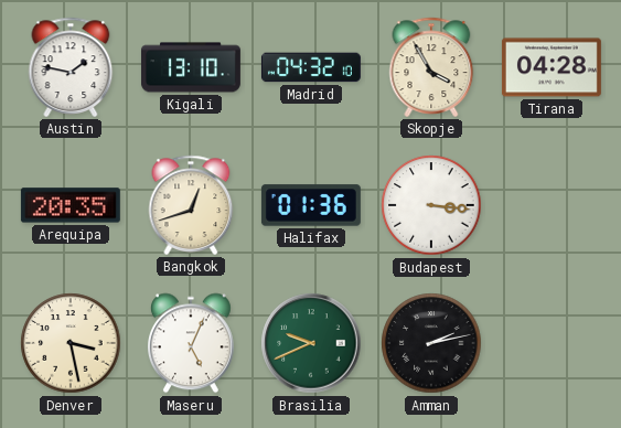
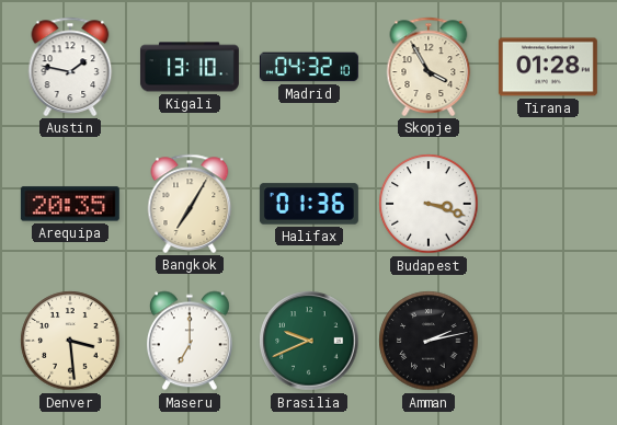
Tirana: 04:28 -> 01:28
Bangkok: 12:42 -> 7:05
Budapest: 3:16 -> 3:18
Denver: 3:28 -> 3:29
Maseru: 5:04 -> 7:00
